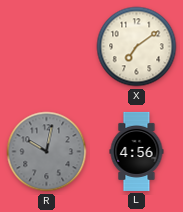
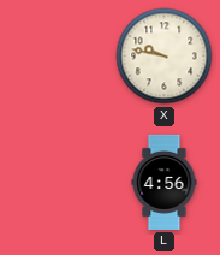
X: 7:09 -> 9:47
R: 10:02 -> none
